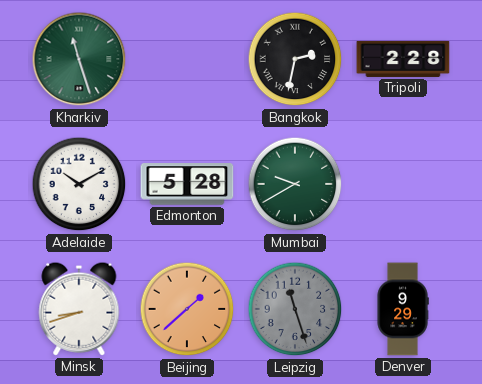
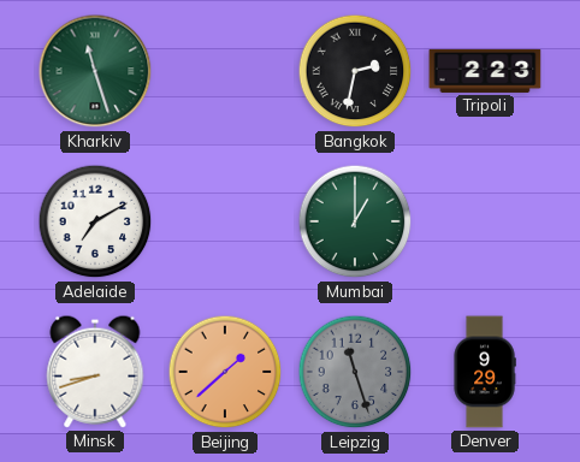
Tripoli: 2:28 -> 2:23
Adelaide: 10:10 -> 7:10
Edmonton: 5:28 -> none
Mumbai: 9:40 -> 1:00
